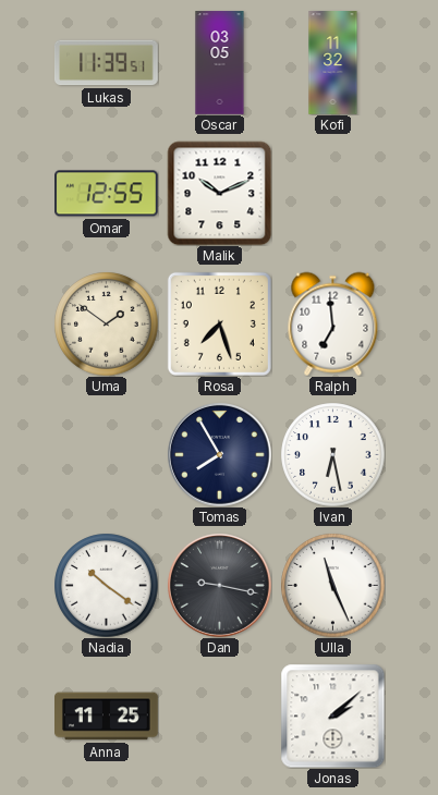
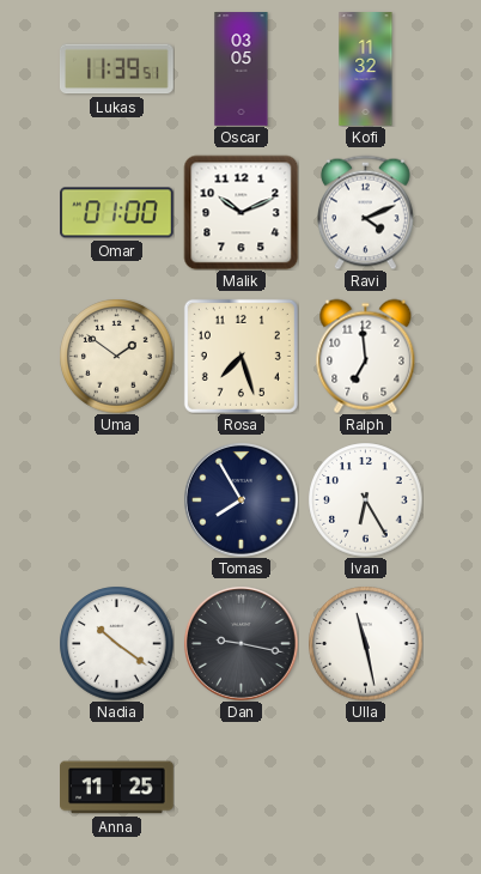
Omar: 12:55 -> 01:00
Ravi: none -> 4:11
Ivan: 6:28 -> 6:25
Ulla: 11:26 -> 11:28
Jonas: 2:08 -> none
